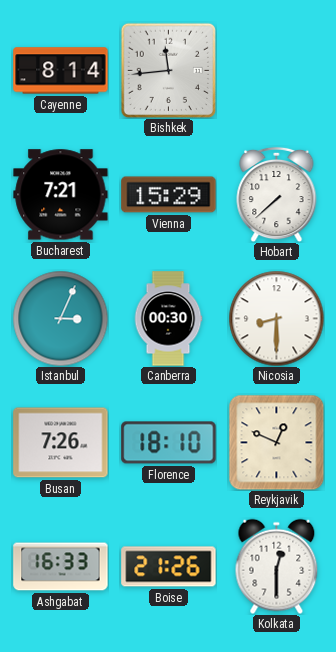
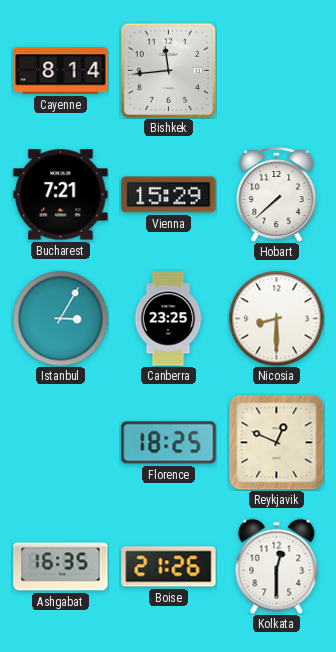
Istanbul: 3:04 -> 3:05
Canberra: 00:30 -> 23:25
Busan: 7:26 -> none
Florence: 18:10 -> 18:25
Ashgabat: 16:33 -> 16:35
